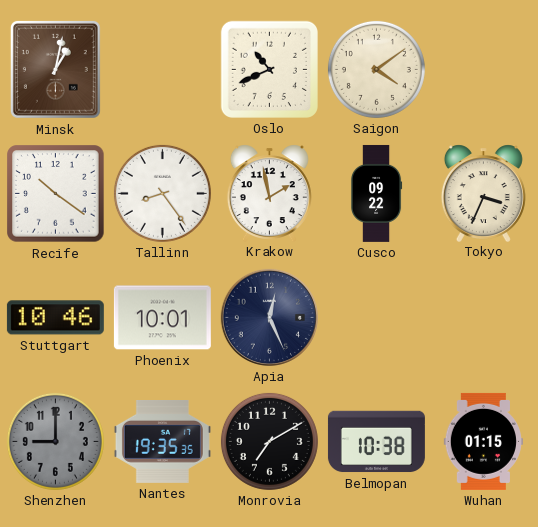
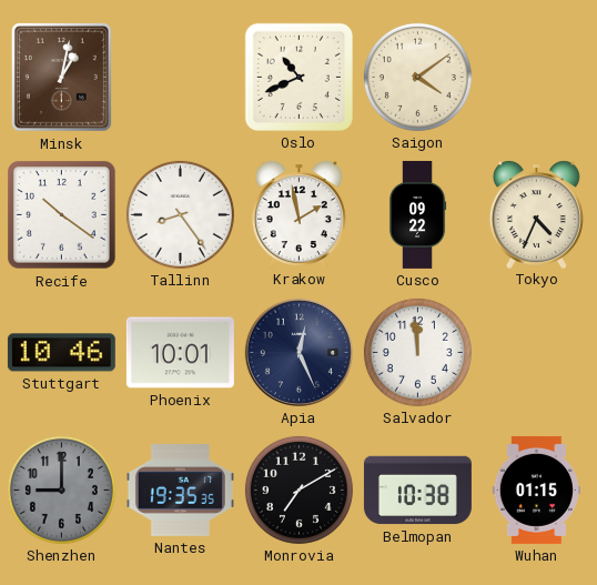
Tokyo: 3:34 -> 4:34
Salvador: none -> 11:59
